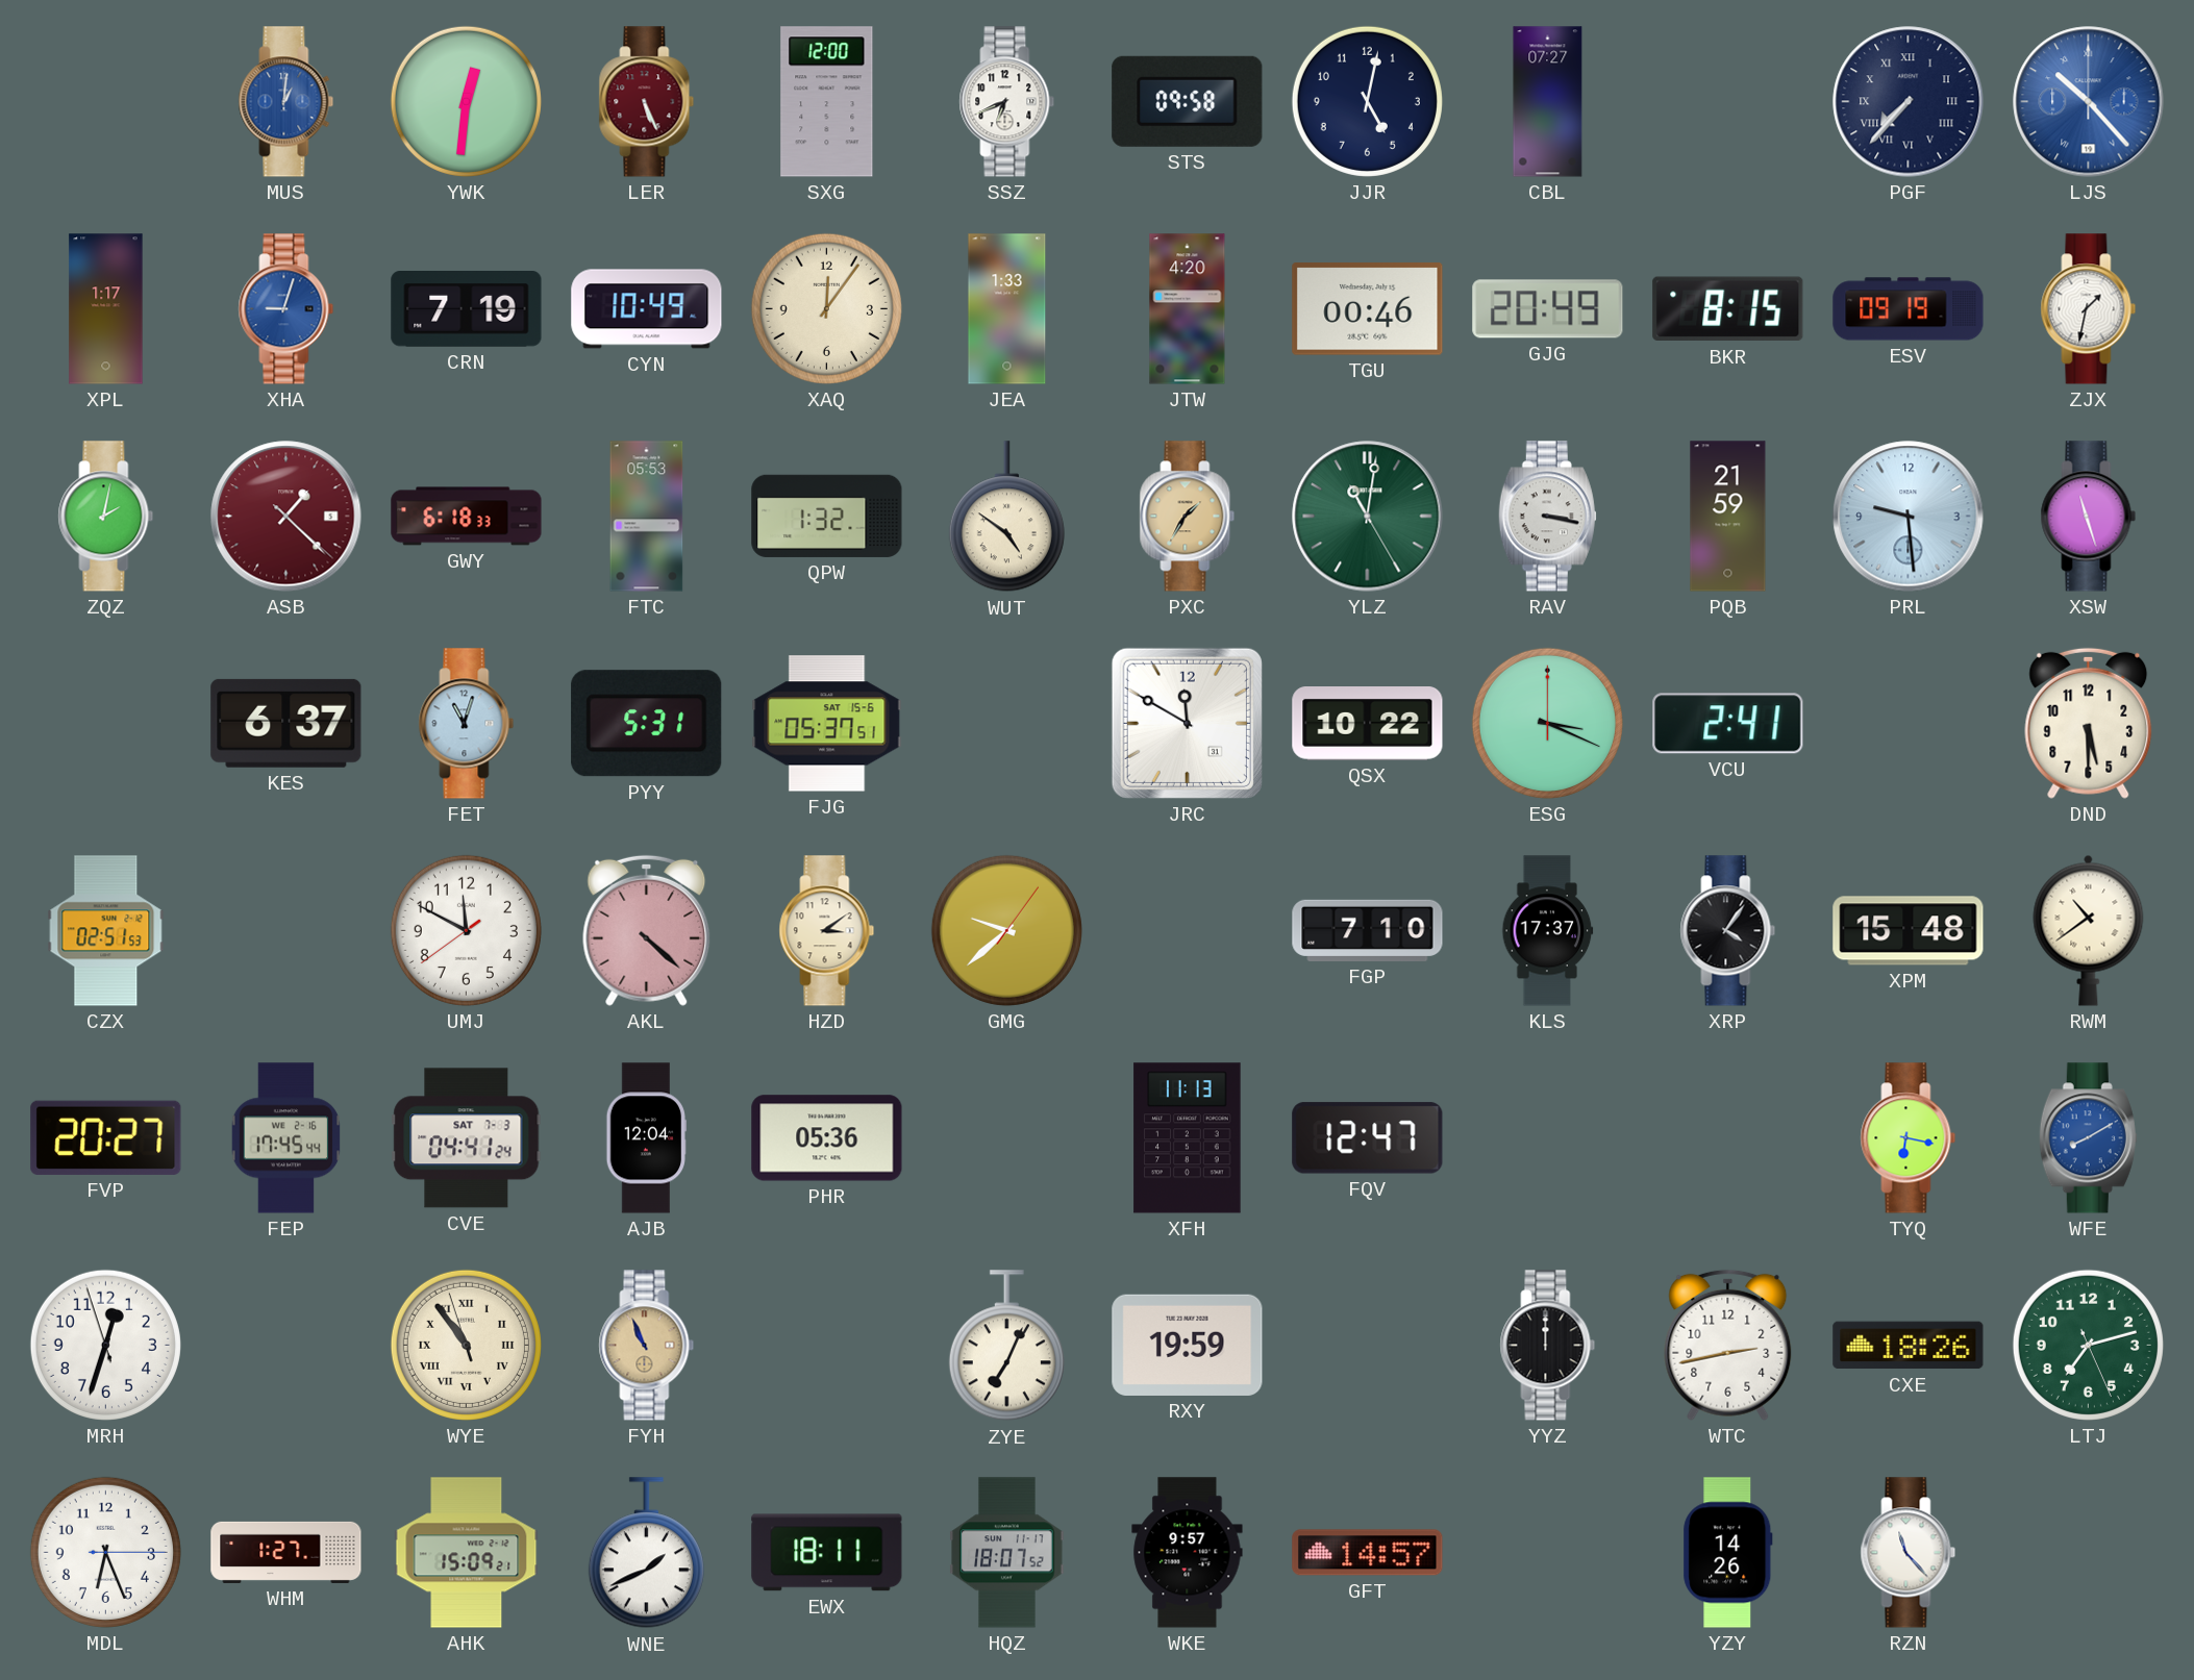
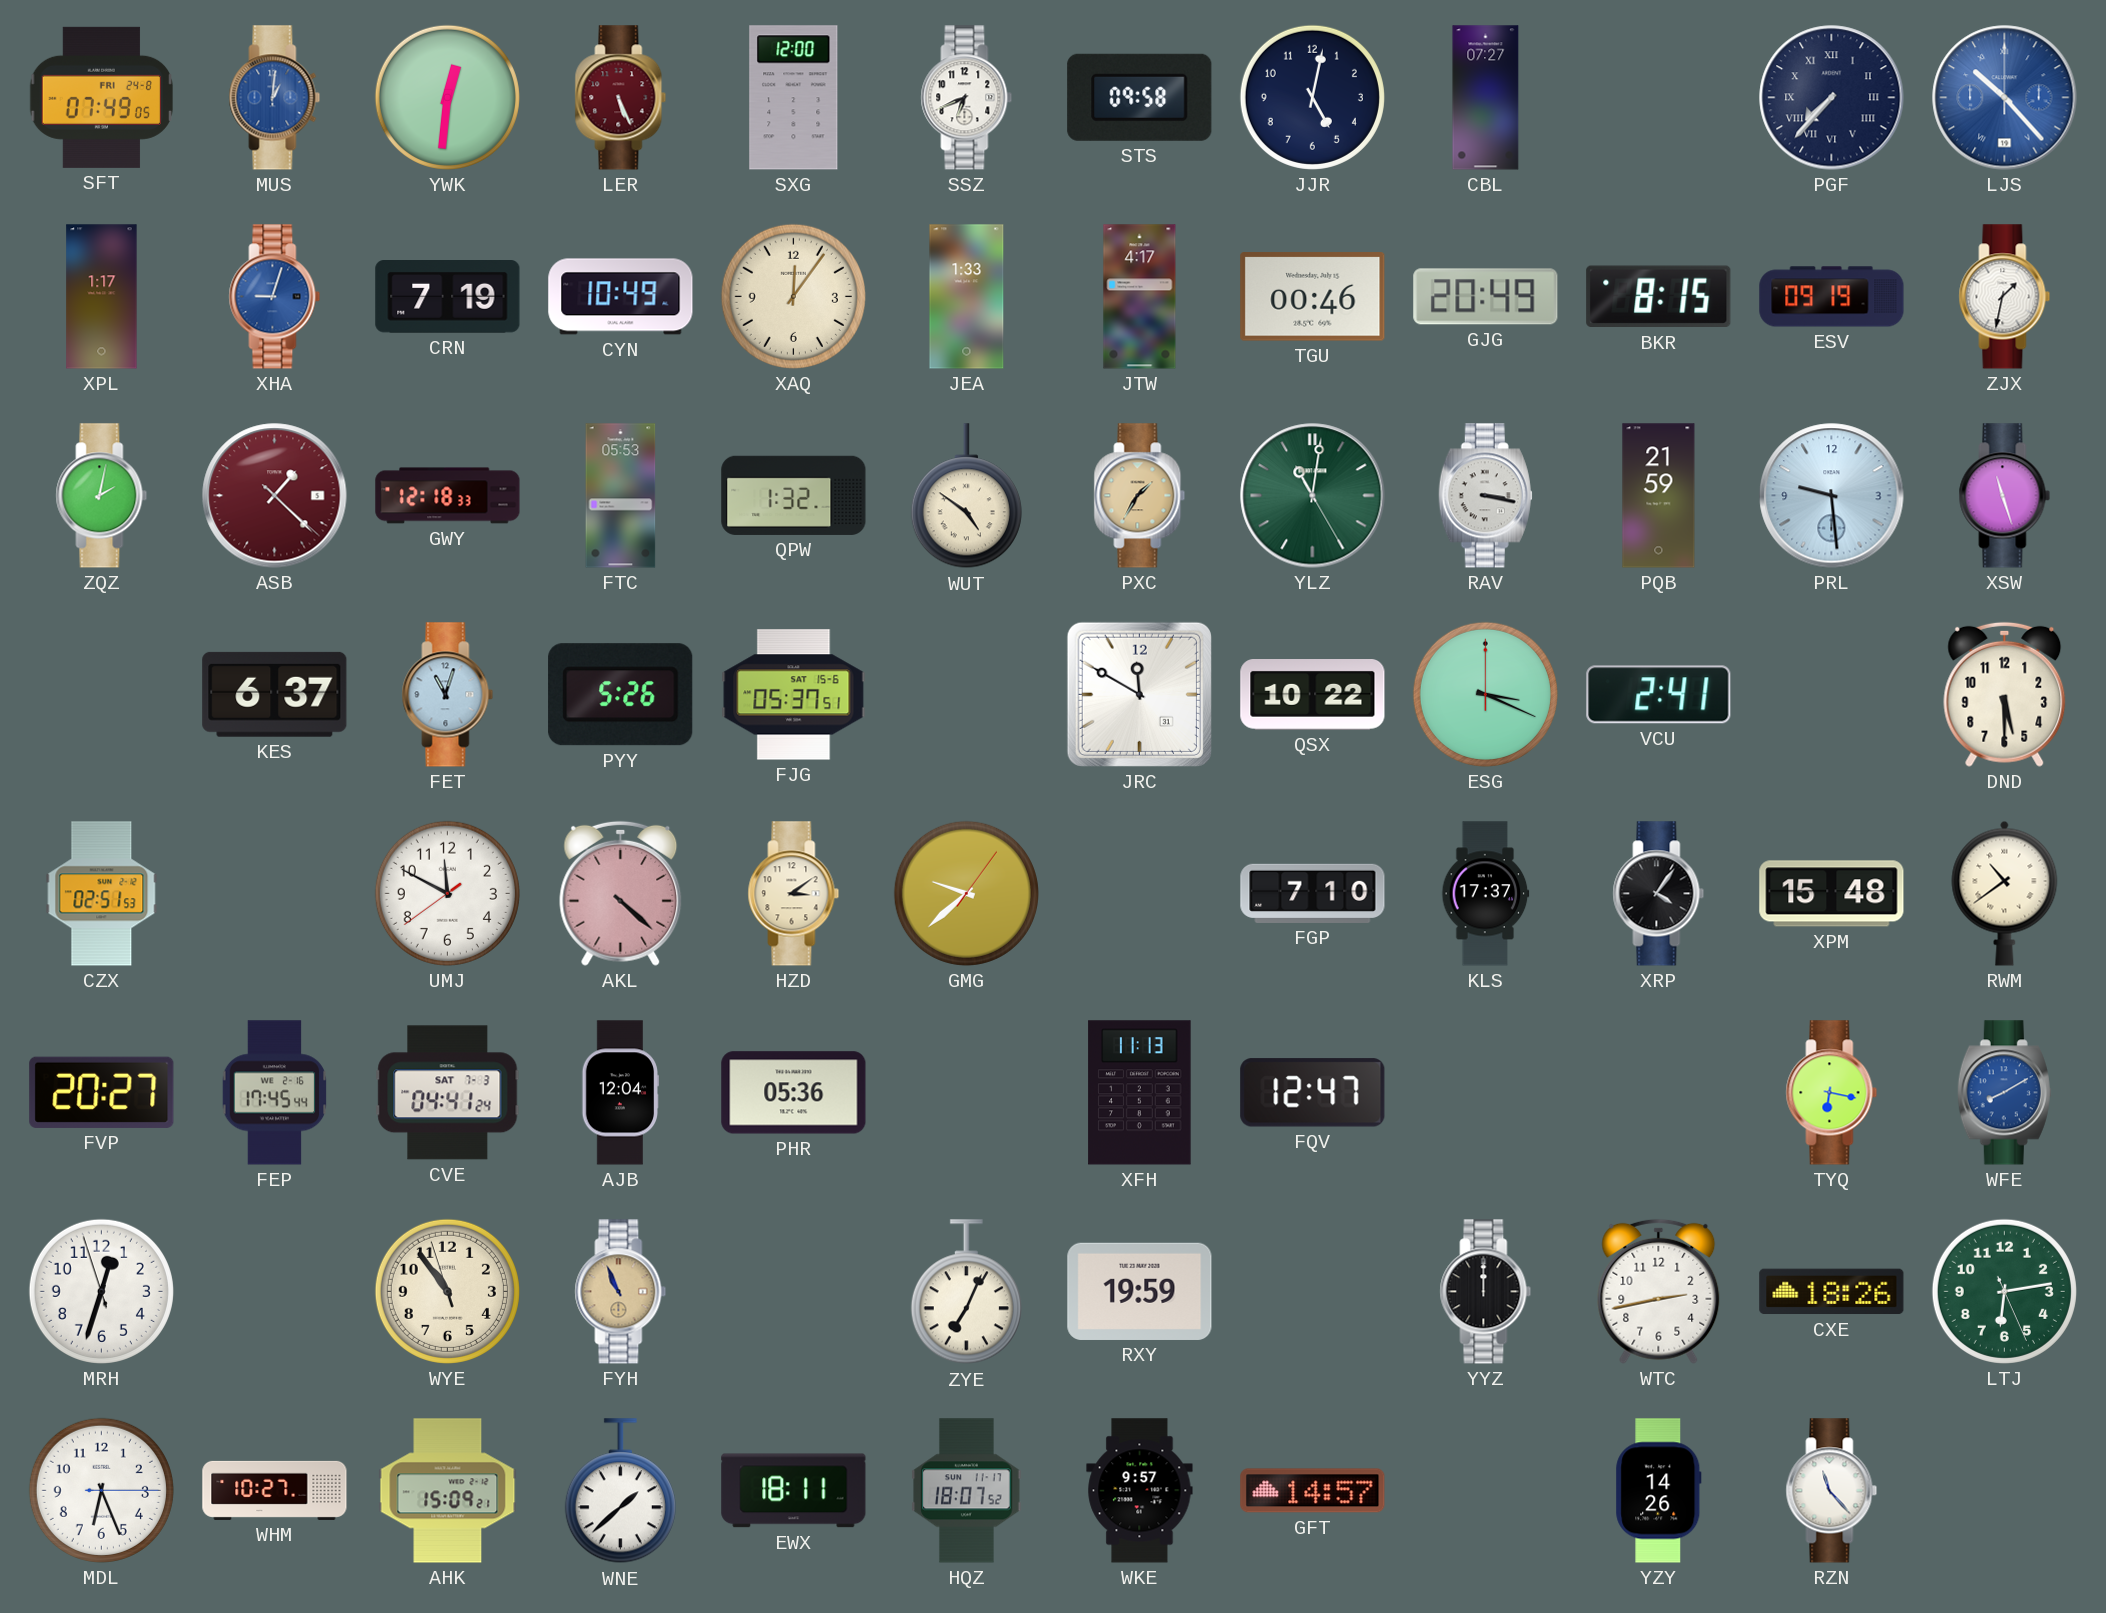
SFT: none -> 07:49
JTW: 4:20 -> 4:17
GWY: 6:18 -> 12:18
PYY: 5:31 -> 5:26
WYE numerals: Roman -> Arabic
LTJ: 7:12 -> 6:13
WHM: 1:27 -> 10:27
WNE: 1:41 -> 1:38
